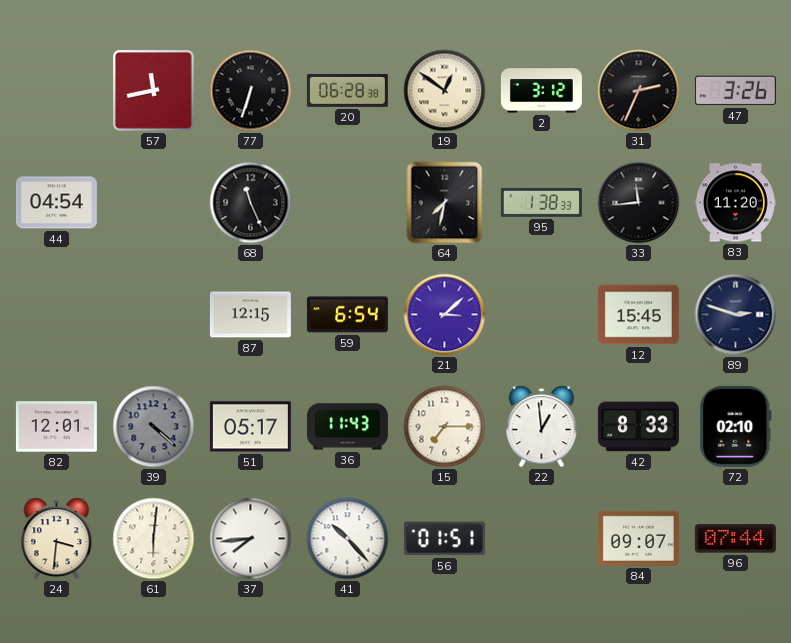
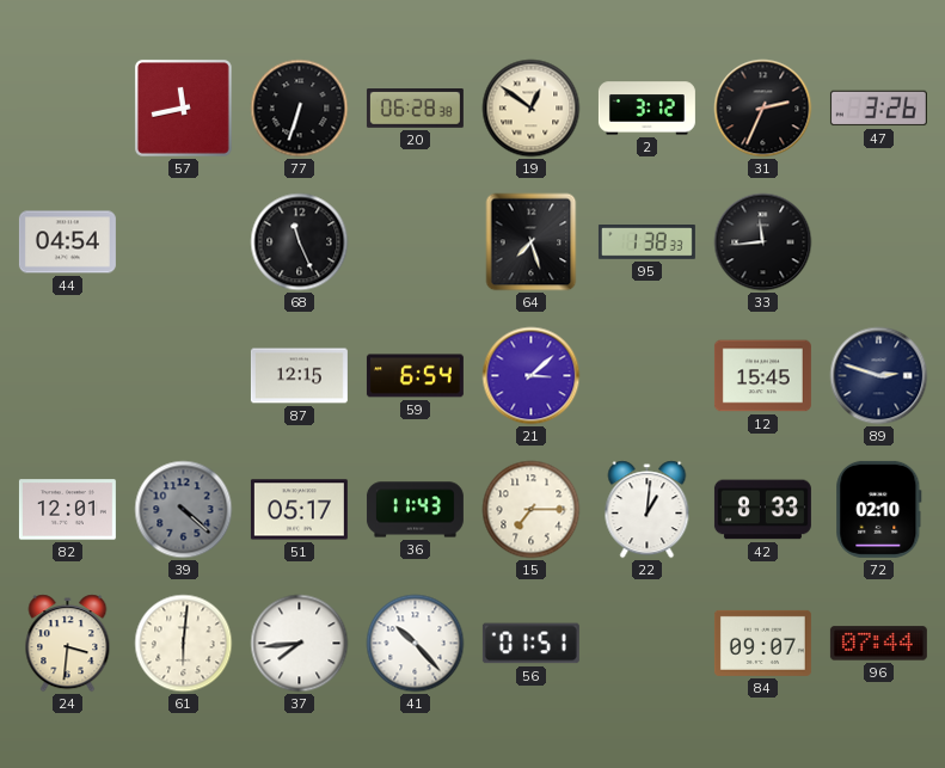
64: 7:32 -> 7:27
83: 11:20 -> none
22: 12:59 -> 1:01
